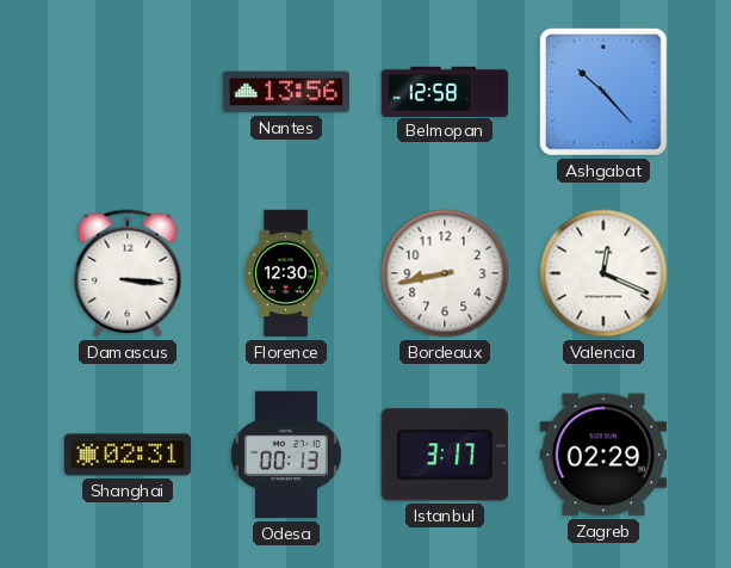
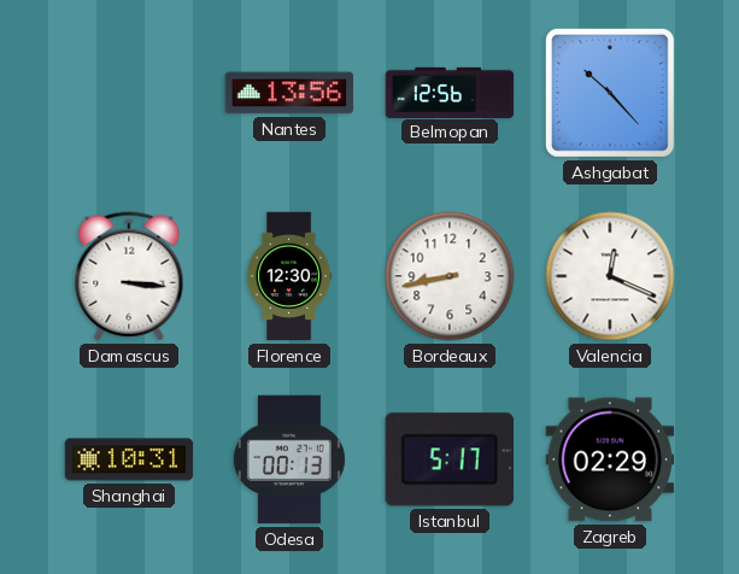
Belmopan: 12:58 -> 12:56
Shanghai: 02:31 -> 10:31
Istanbul: 3:17 -> 5:17
